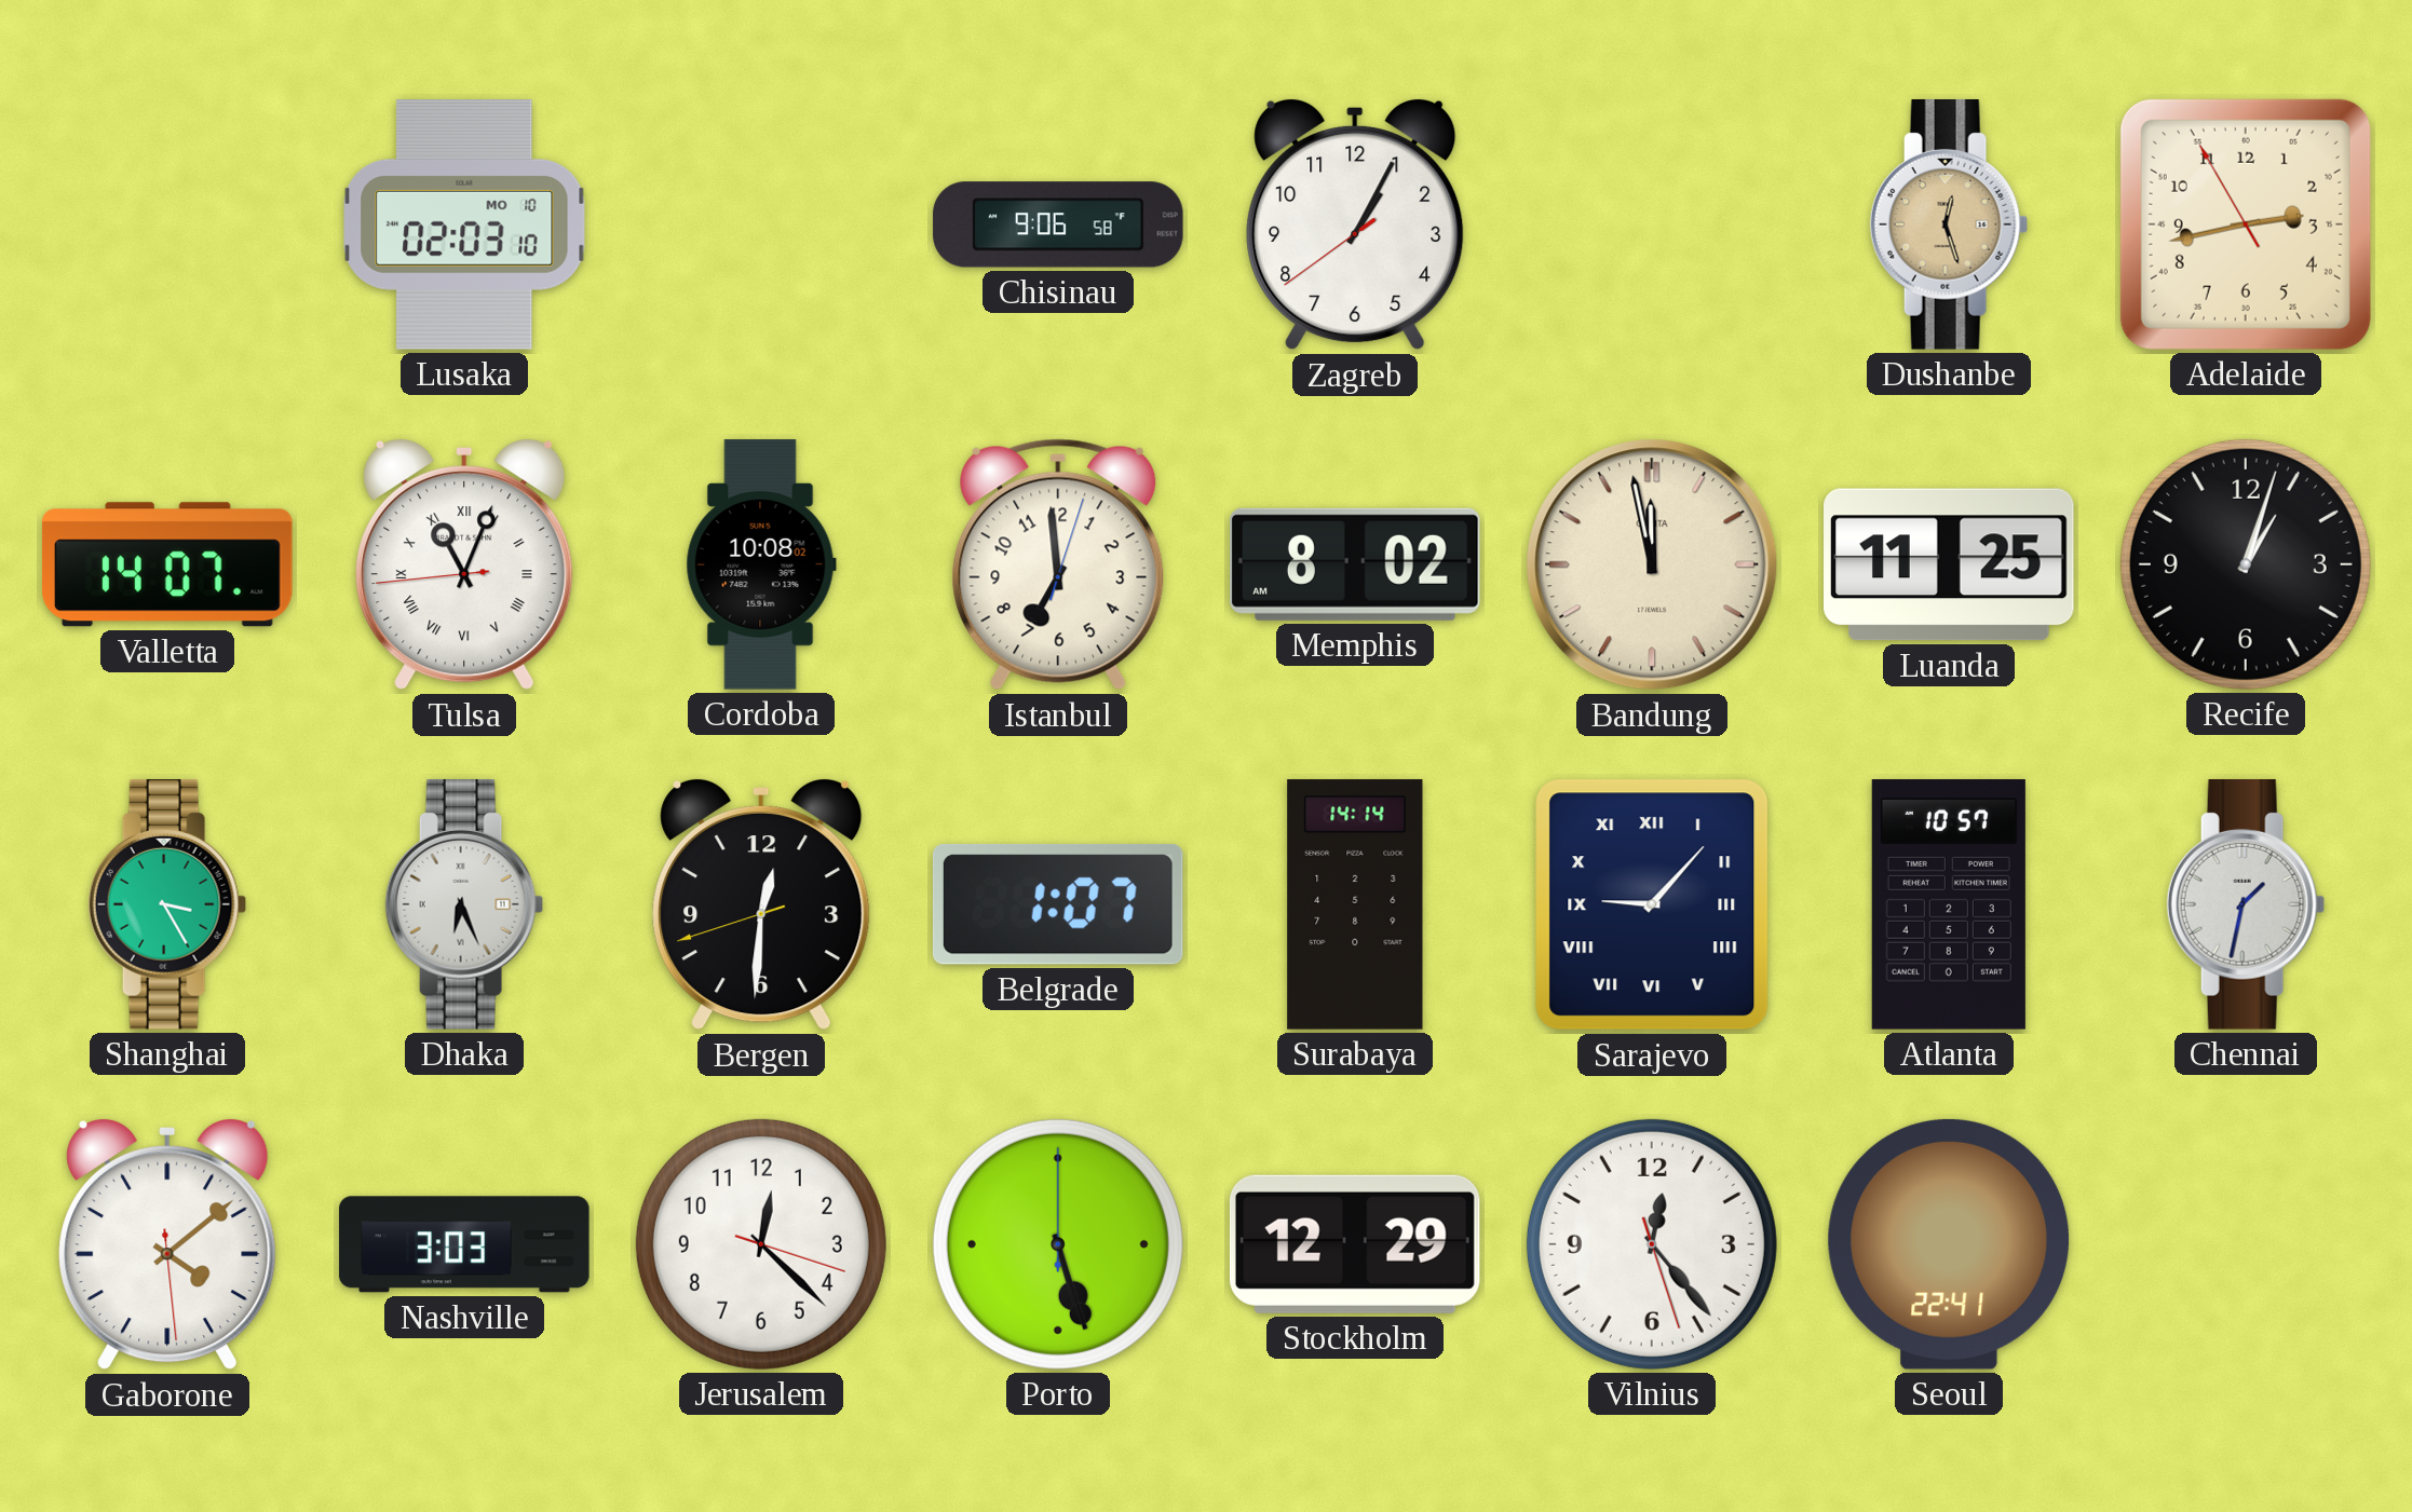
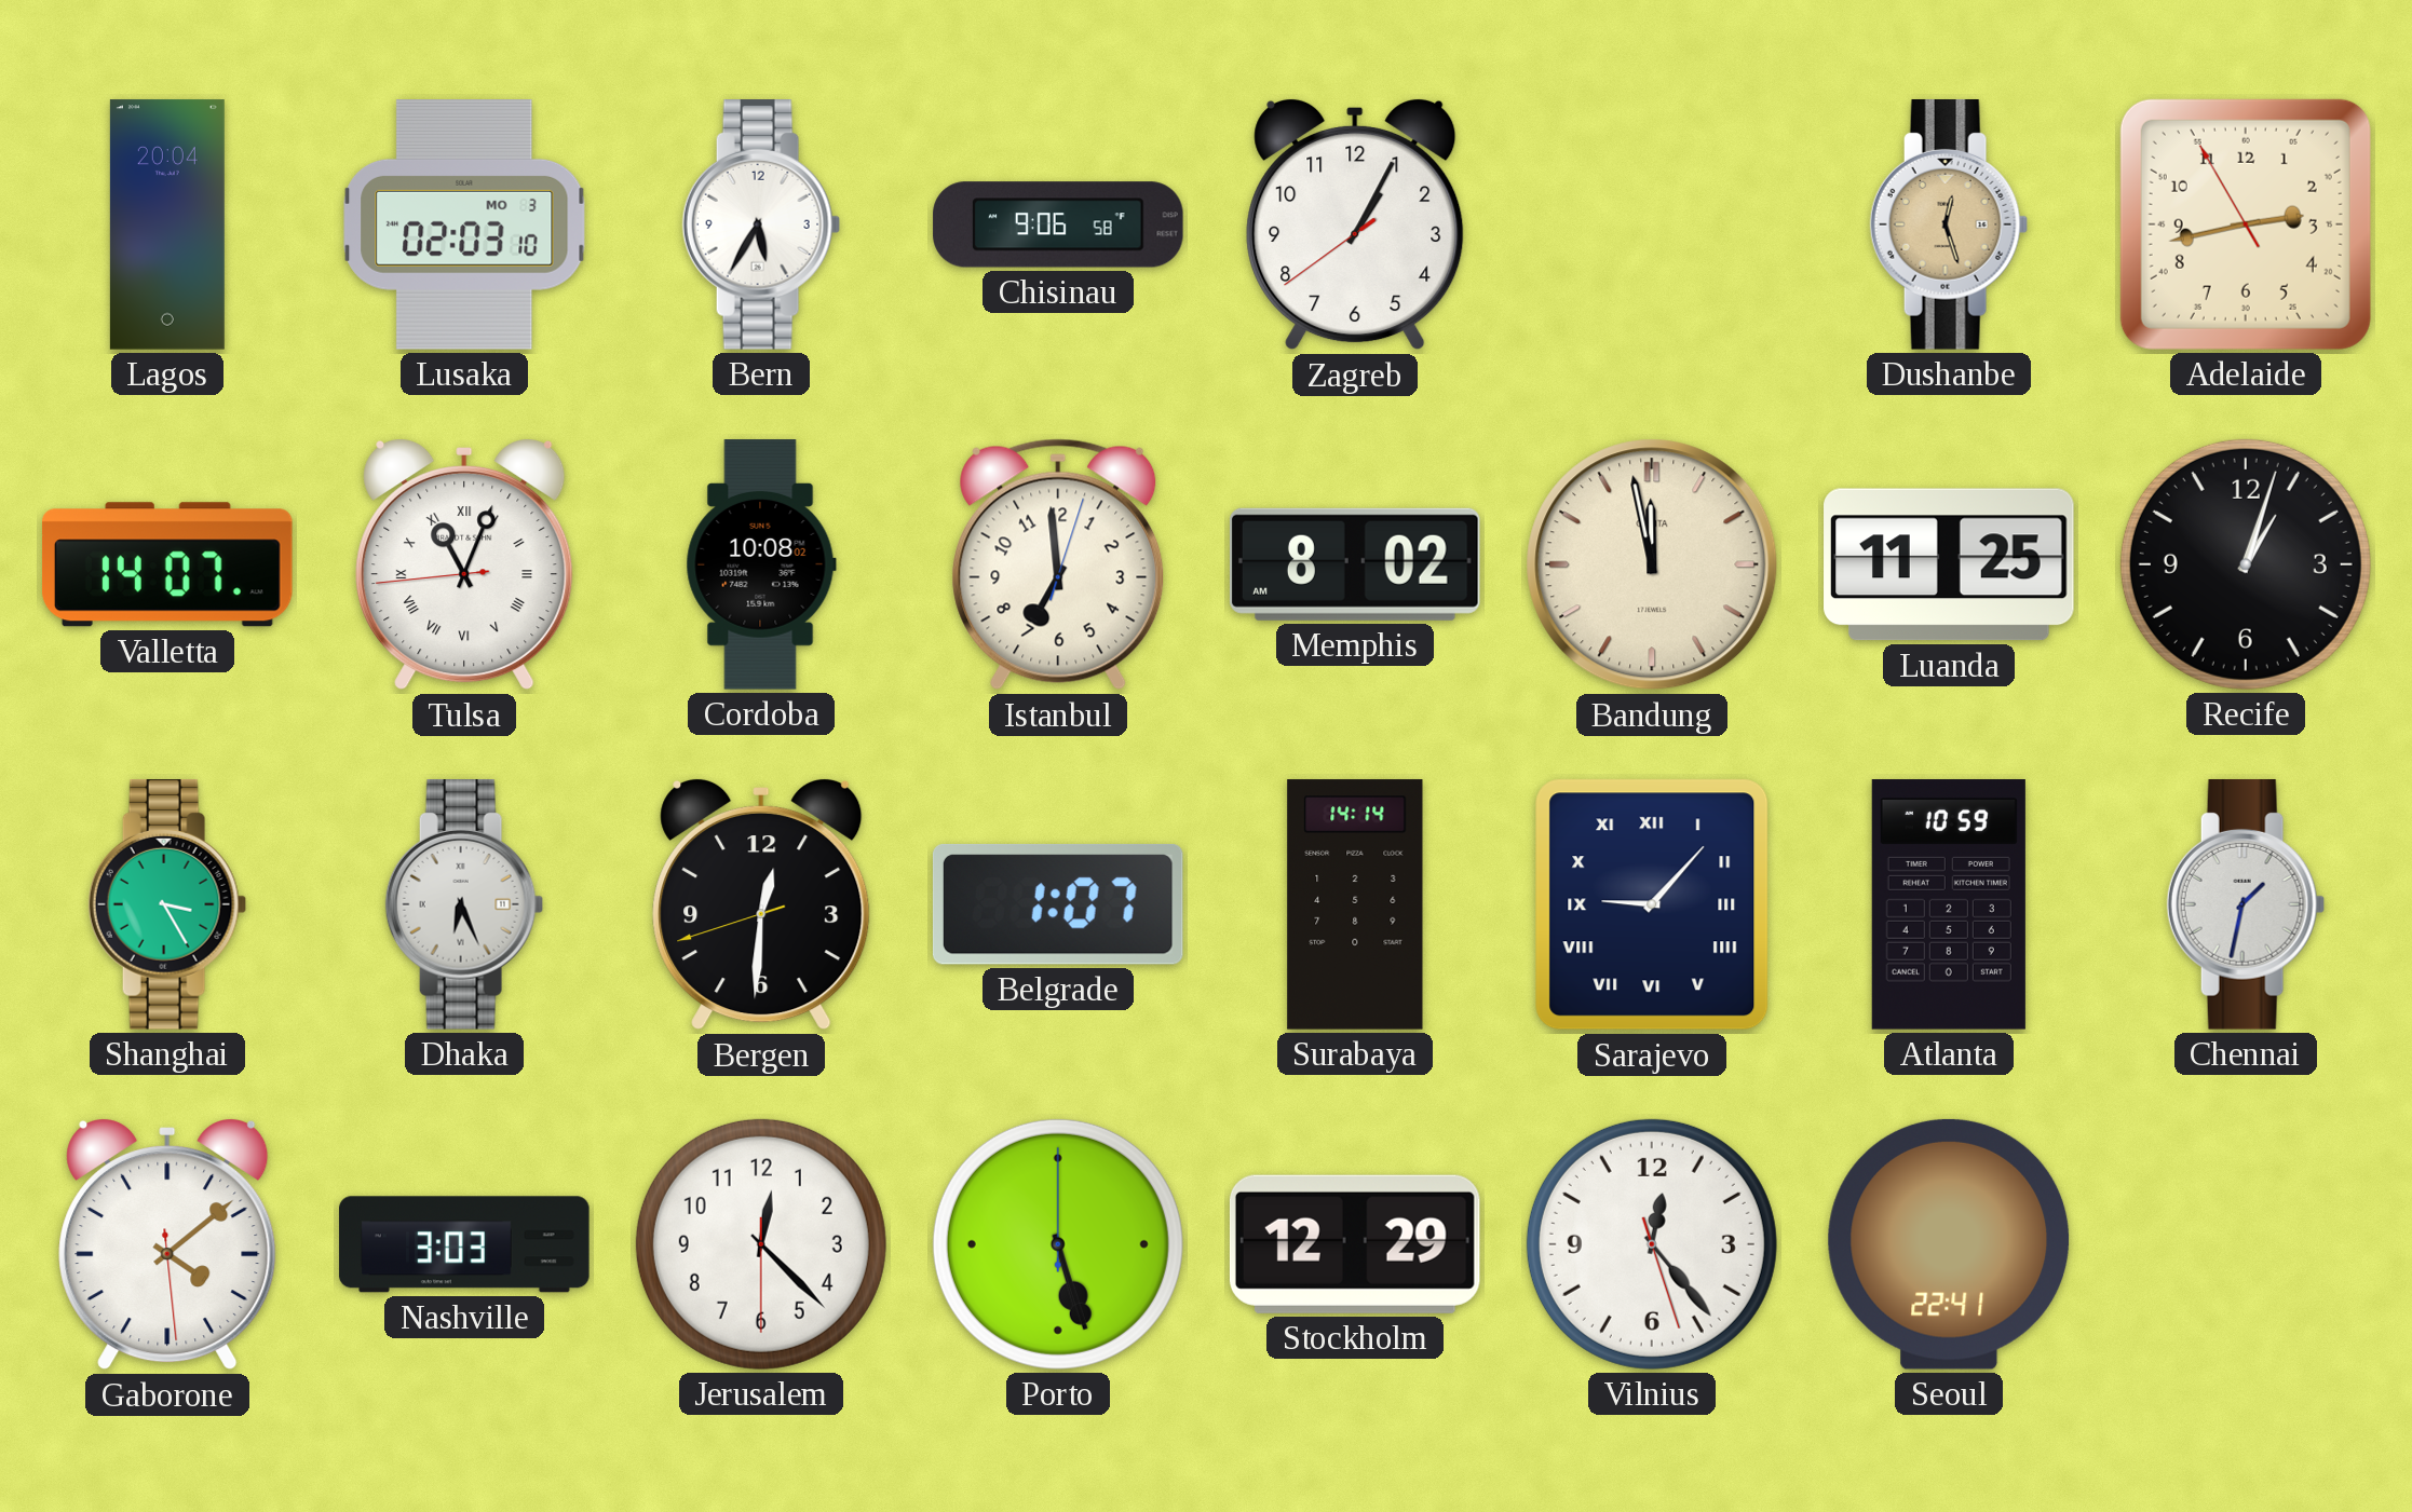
Lagos: none -> 20:04
Lusaka date: MO 10 -> MO 3
Bern: none -> 5:35
Atlanta: 10:57 -> 10:59
Jerusalem: 12:22:18 -> 12:22:30
